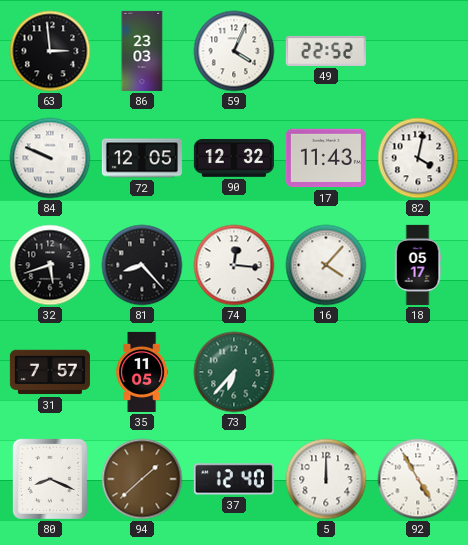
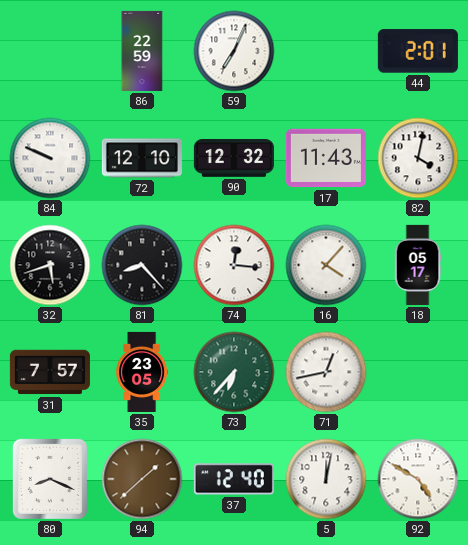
63: 2:59 -> none
86: 23:03 -> 22:59
59: 4:04 -> 7:04
49: 22:52 -> none
44: none -> 2:01
72: 12:05 -> 12:10
35: 11:05 -> 23:05
71: none -> 12:43
5: 12:00 -> 12:02
92: 4:55 -> 4:50
